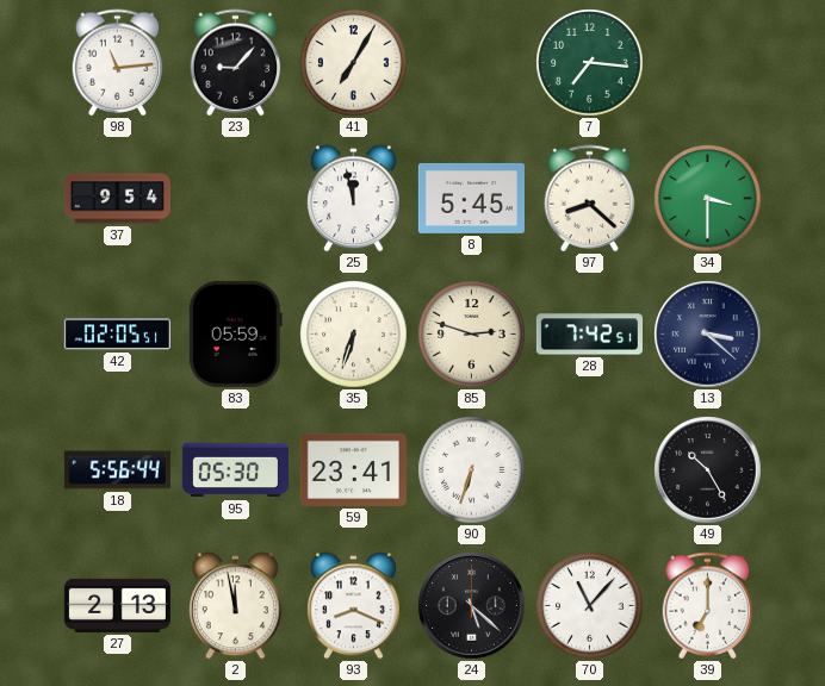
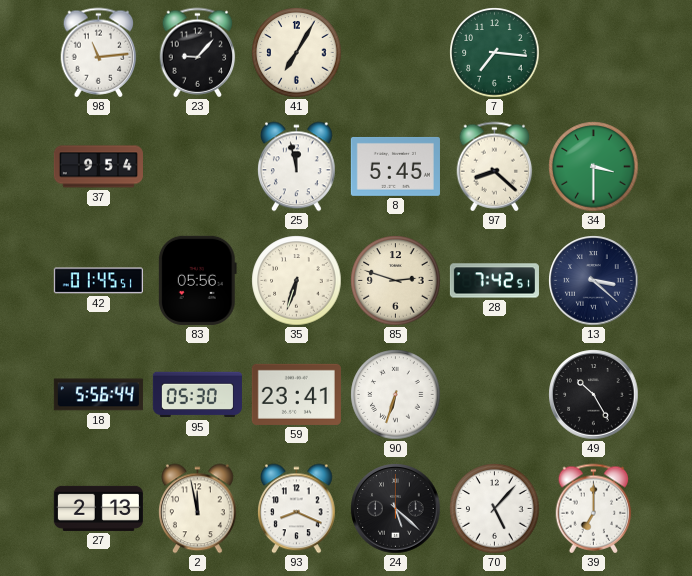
42: 02:05 -> 01:45
83: 05:59 -> 05:56
70: 11:07 -> 5:07
